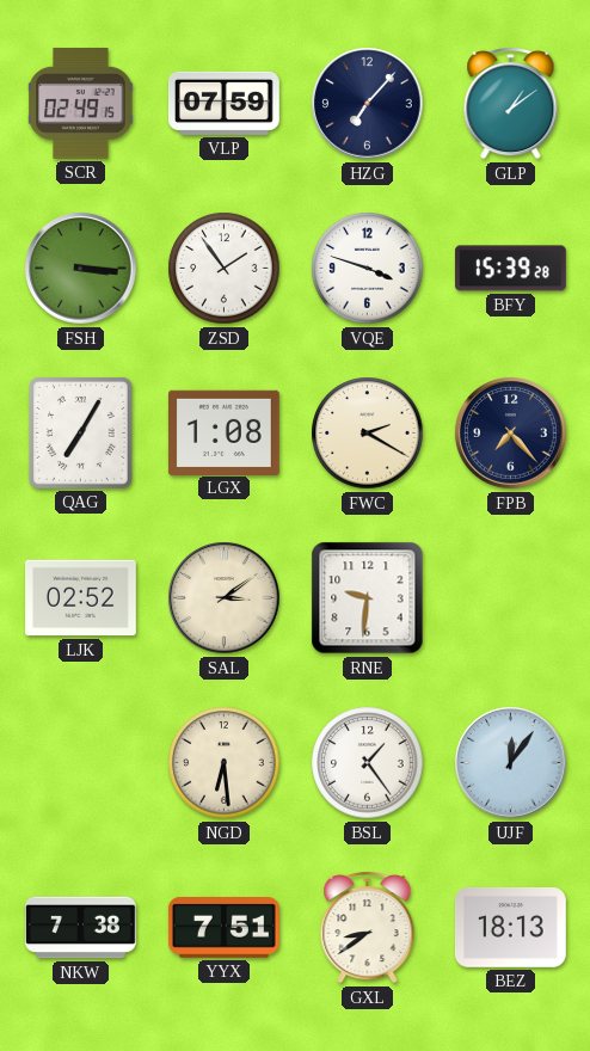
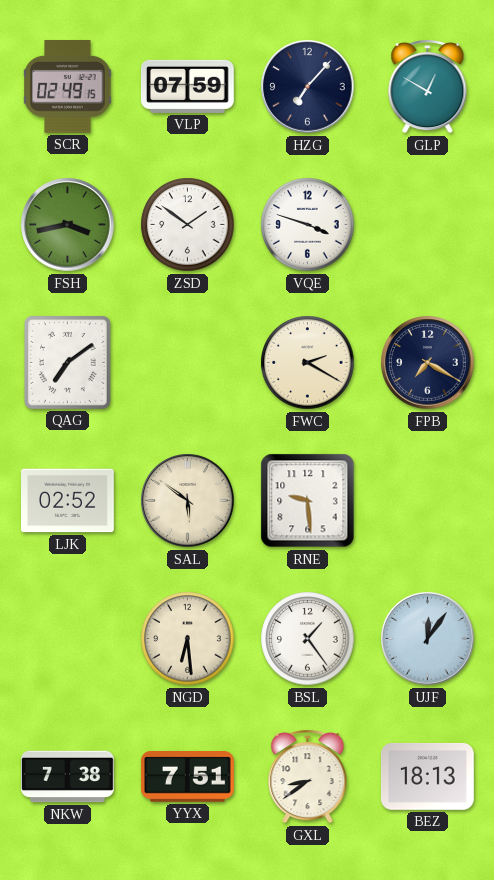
GLP: 1:09 -> 12:50
FSH: 3:16 -> 3:43
ZSD: 1:54 -> 1:51
BFY: 15:39 -> none
QAG: 7:05 -> 7:09
LGX: 1:08 -> none
FPB: 7:23 -> 7:20
SAL: 3:09 -> 5:51
RNE: 9:31 -> 9:29
